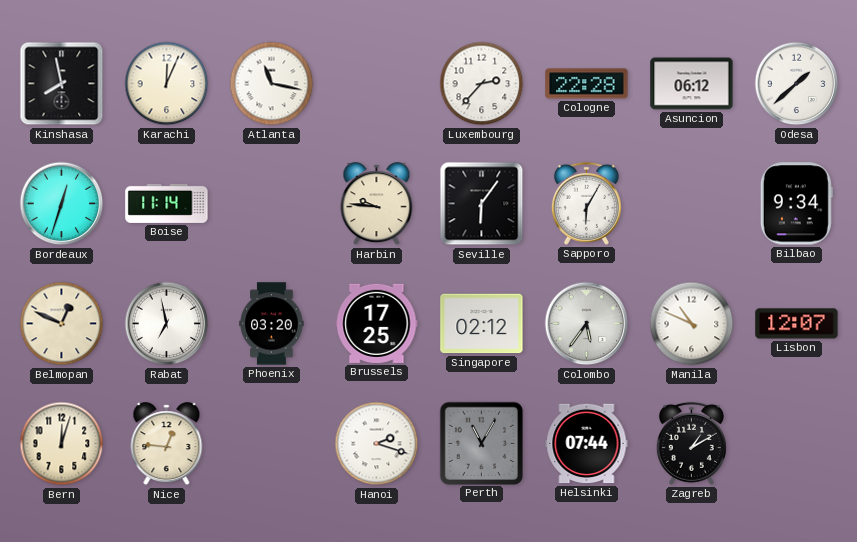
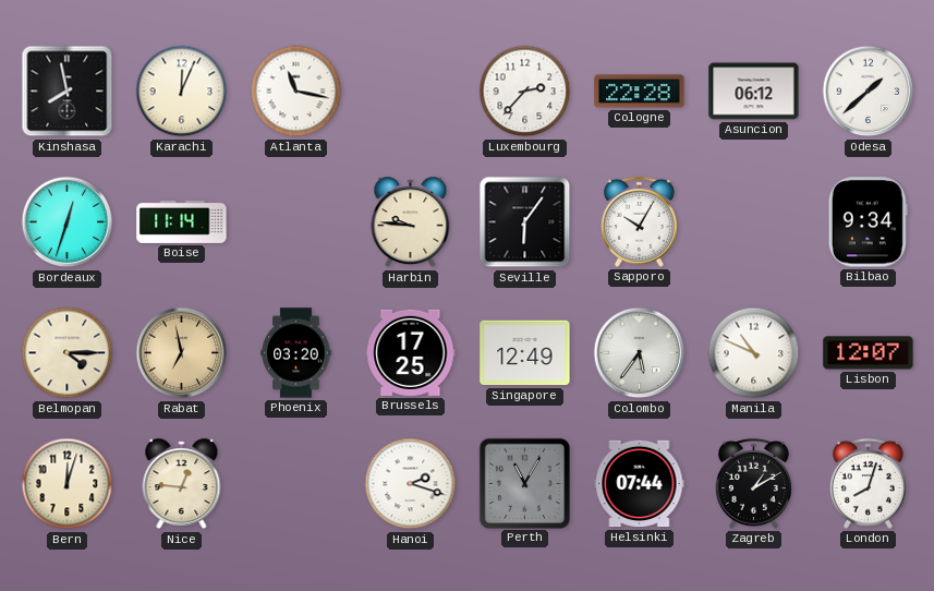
Sapporo: 6:05 -> 10:05
Belmopan: 12:49 -> 4:15
Rabat dial: white -> champagne
Singapore: 02:12 -> 12:49
London: none -> 8:03
